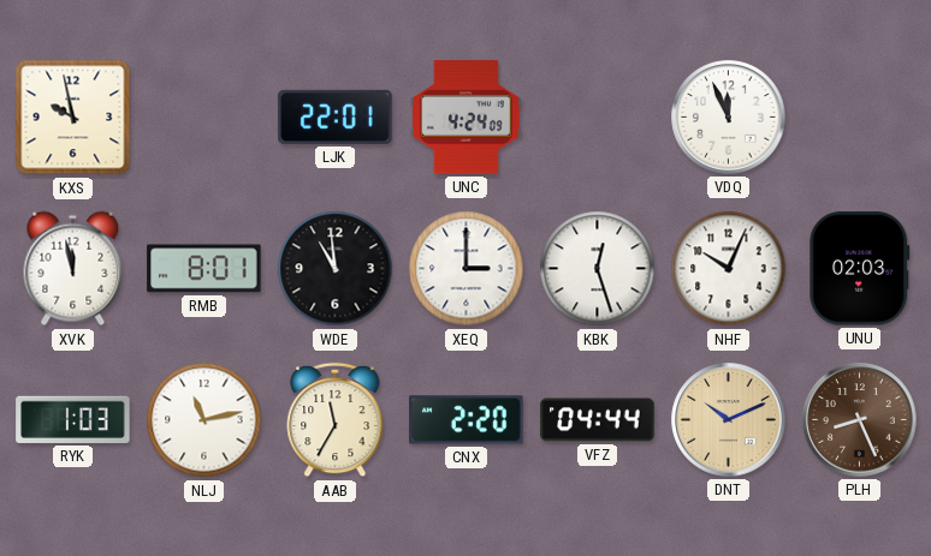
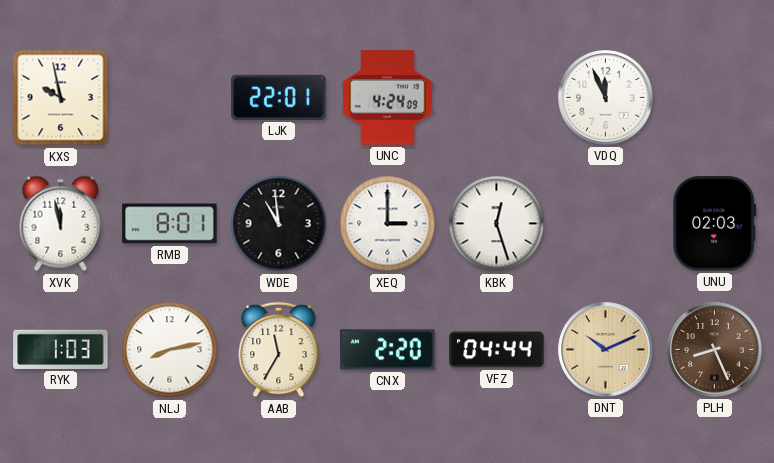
NHF: 10:04 -> none
NLJ: 11:13 -> 8:13
